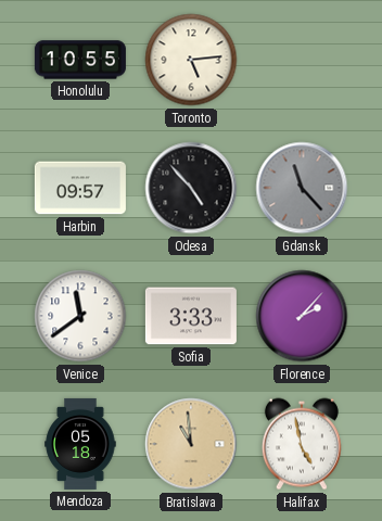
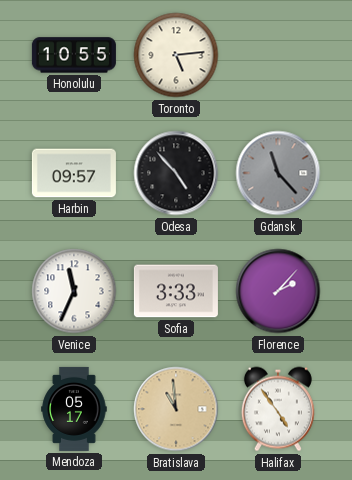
Venice: 11:39 -> 11:34
Mendoza: 05:18 -> 05:17
Halifax: 4:58 -> 4:54
